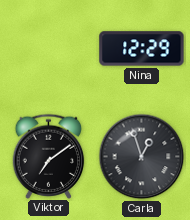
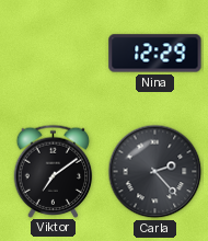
Carla: 12:57 -> 2:23
